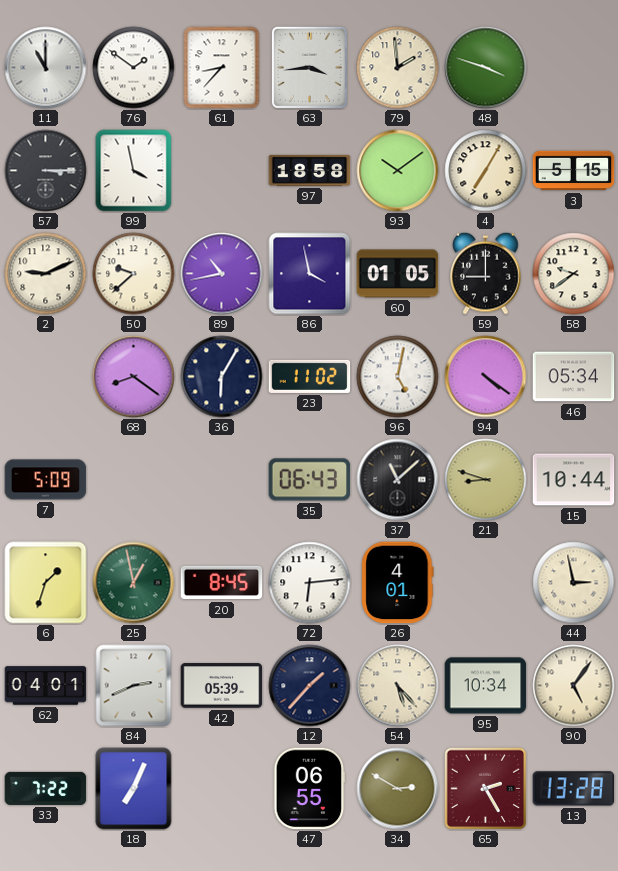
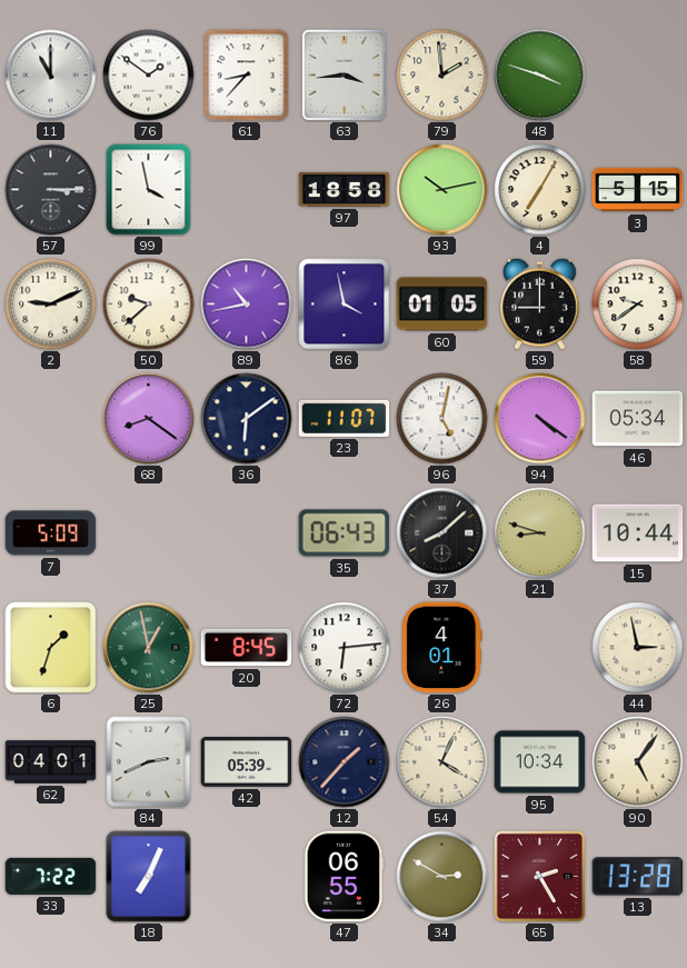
93: 10:09 -> 10:13
36: 6:05 -> 6:09
23: 11:02 -> 11:07
37: 11:08 -> 8:08
54: 5:23 -> 4:04
